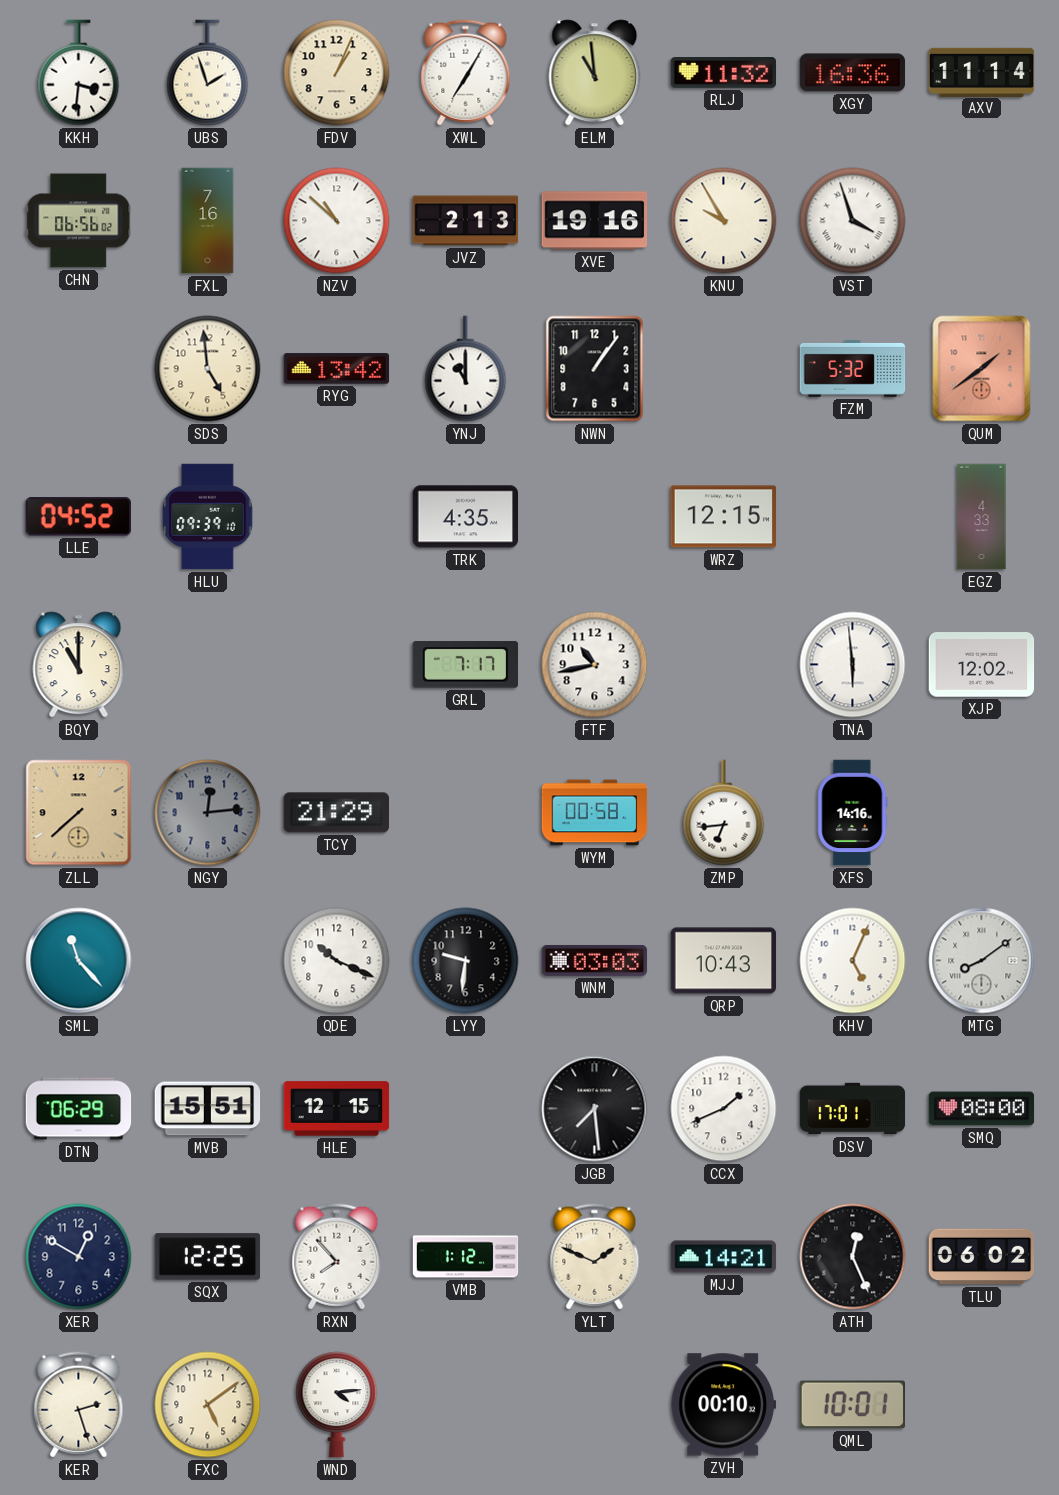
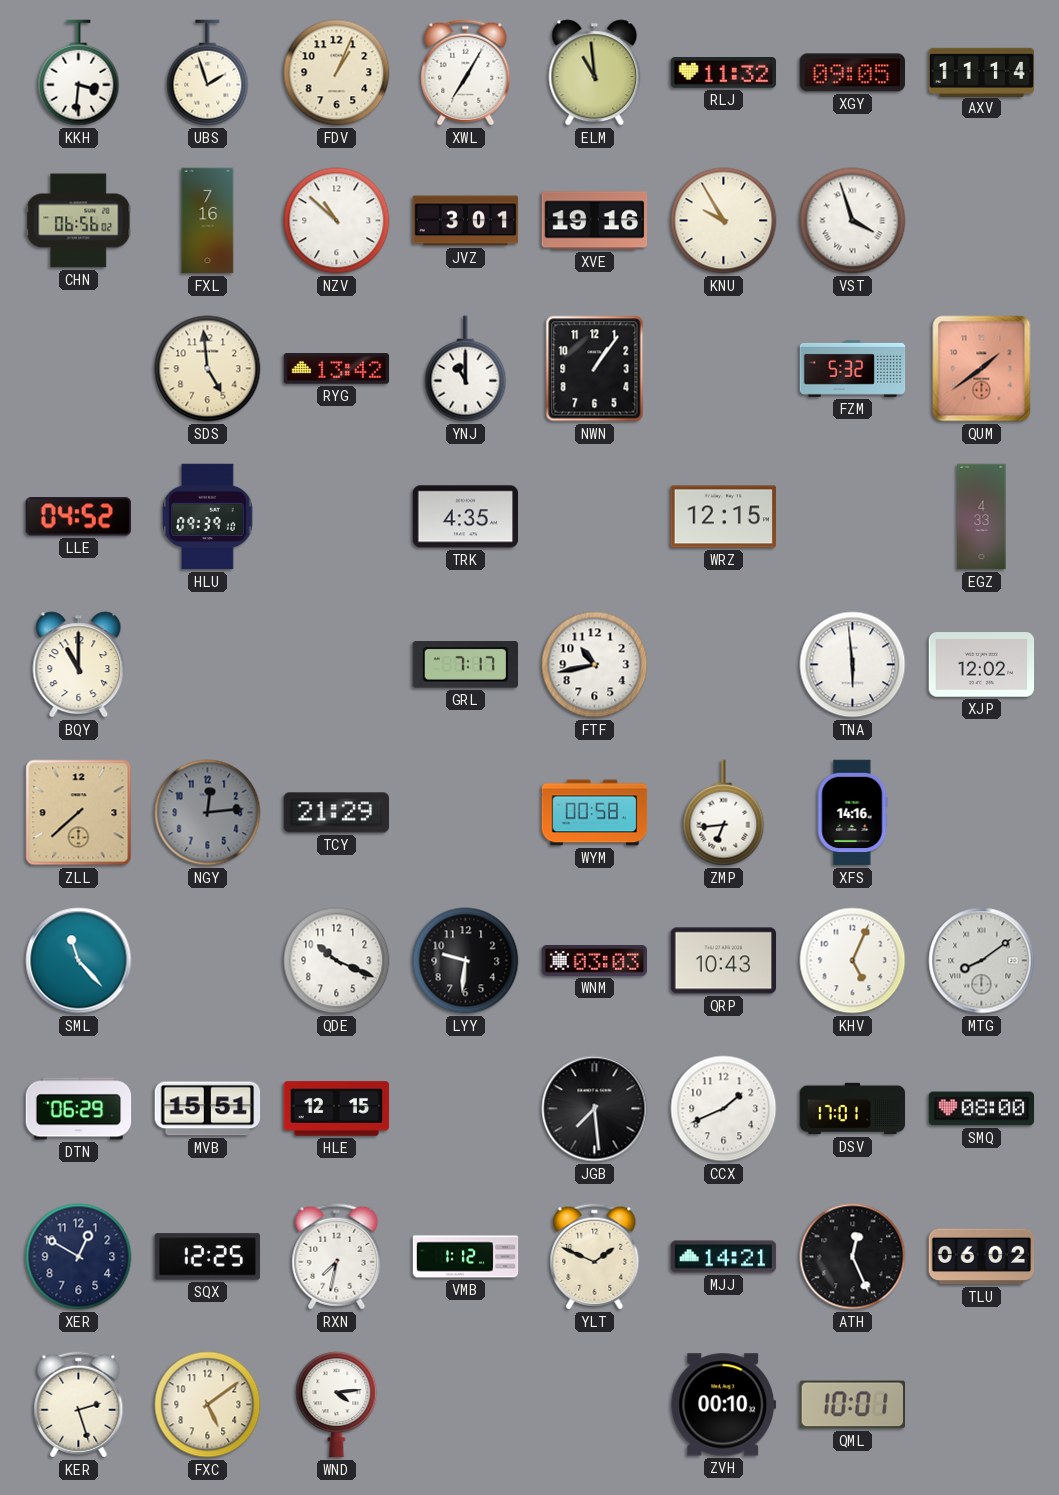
XGY: 16:36 -> 09:05
JVZ: 2:13 -> 3:01
RXN: 7:53 -> 7:32
